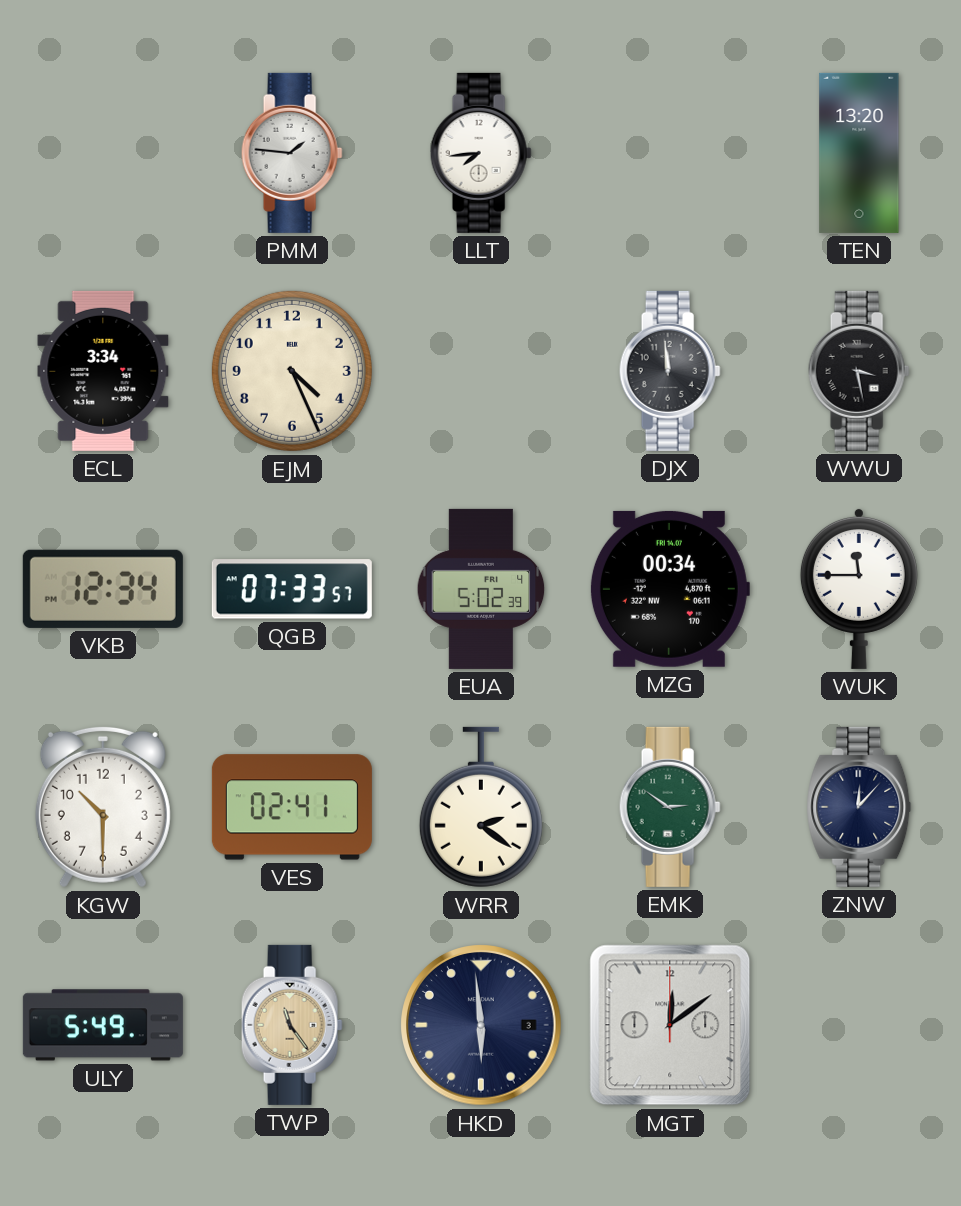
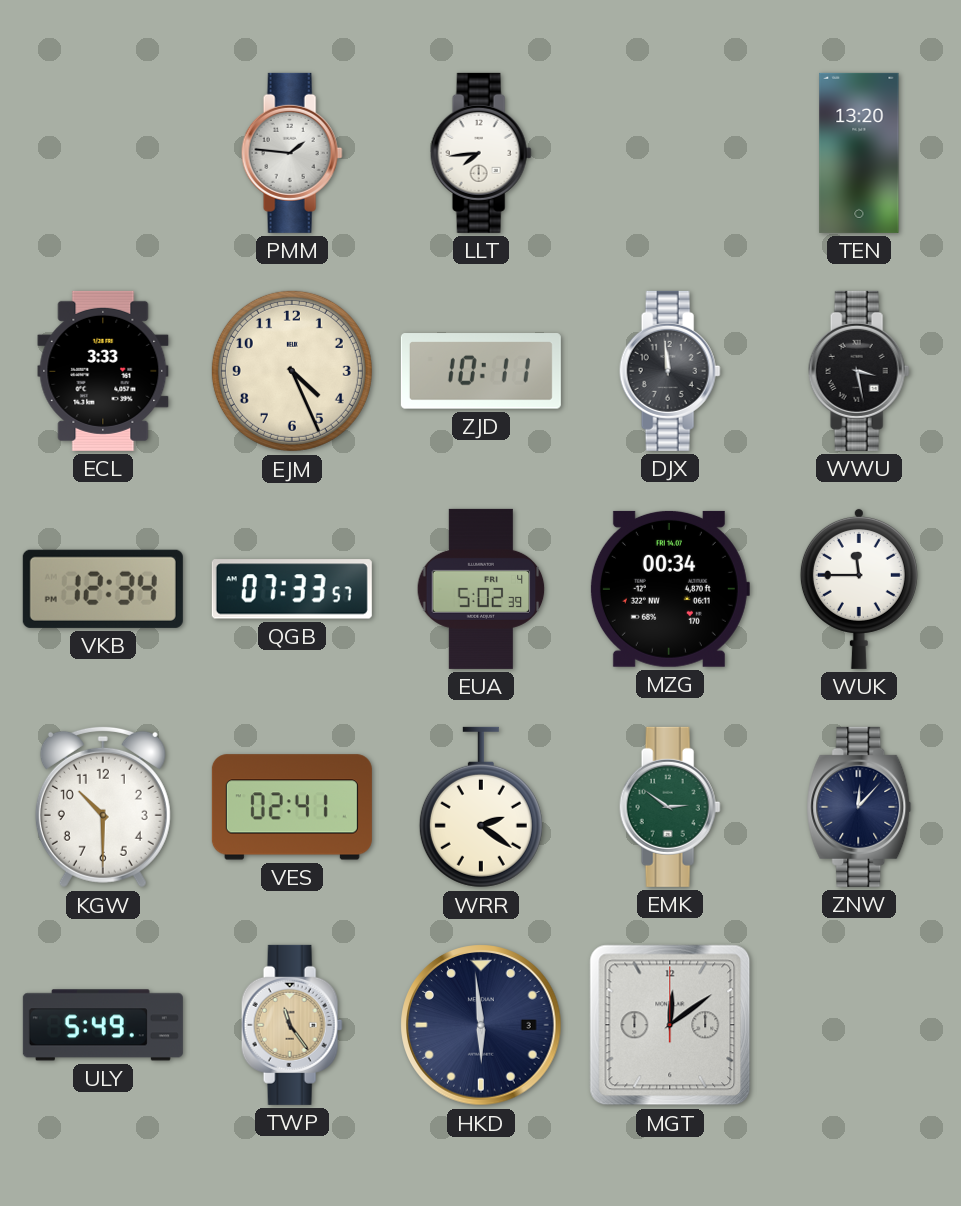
ECL: 3:34 -> 3:33
ZJD: none -> 10:11
